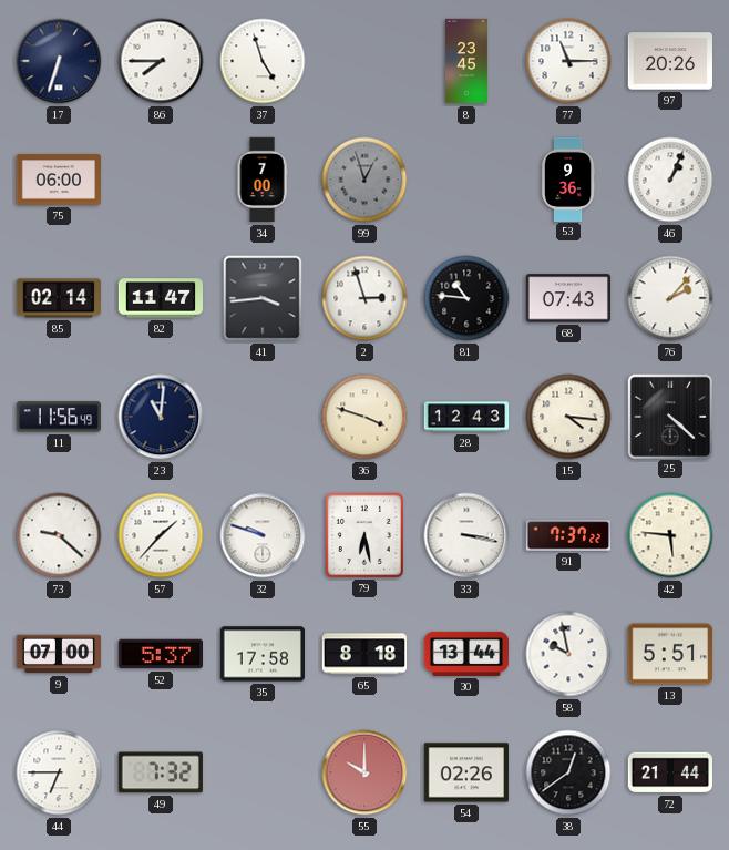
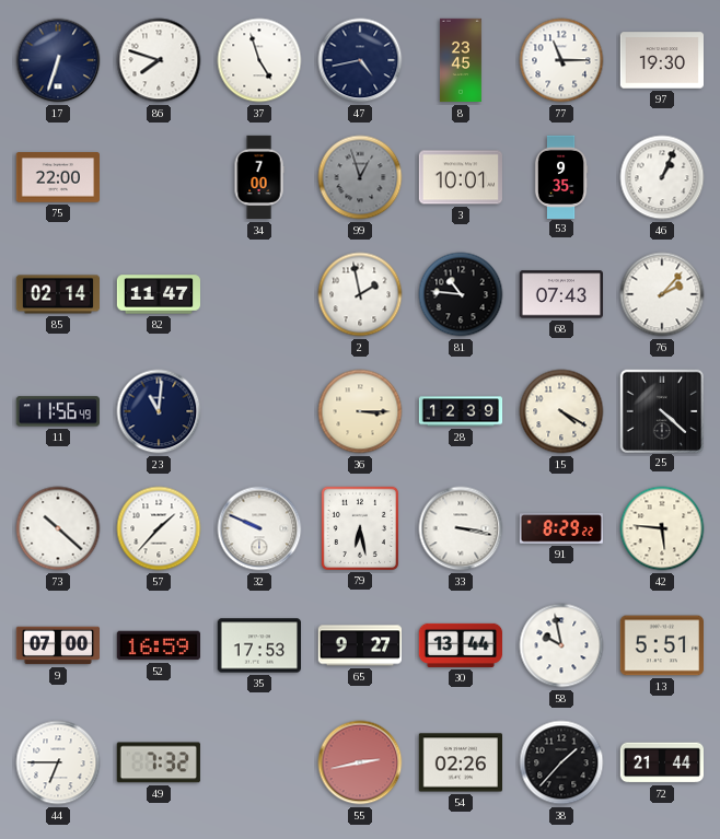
86: 7:45 -> 7:48
47: none -> 4:43
97: 20:26 -> 19:30
75: 06:00 -> 22:00
3: none -> 10:01
53: 9:36 -> 9:35
41: 3:44 -> none
2: 2:57 -> 1:58
36: 3:48 -> 3:15
28: 12:43 -> 12:39
15: 4:16 -> 4:20
73: 9:22 -> 10:22
32: 9:48 -> 9:49
91: 7:37 -> 8:29
52: 5:37 -> 16:59
35: 17:58 -> 17:53
65: 8:18 -> 9:27
55: 10:00 -> 2:43
38: 12:39 -> 1:37
